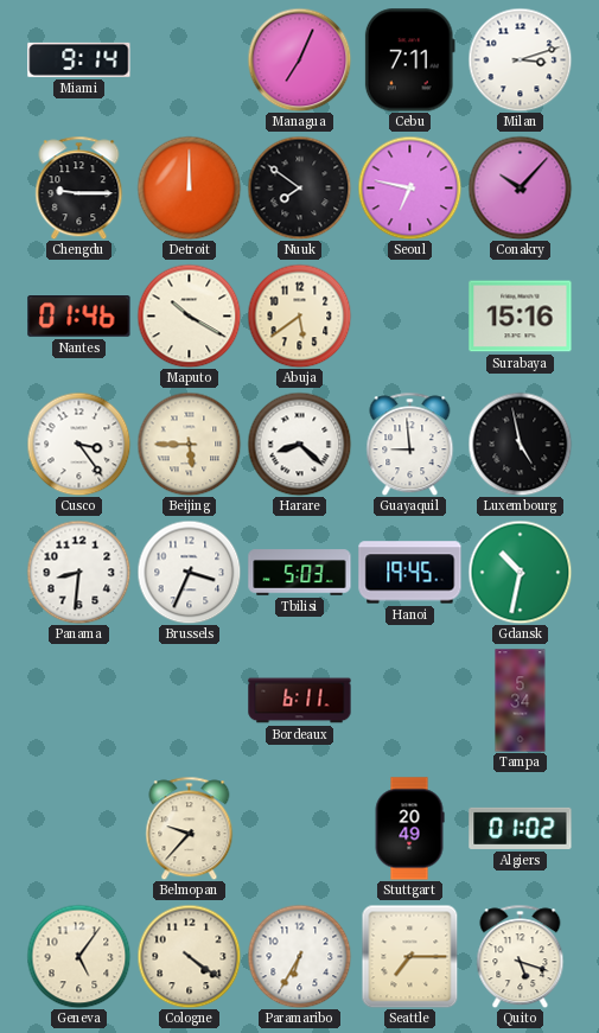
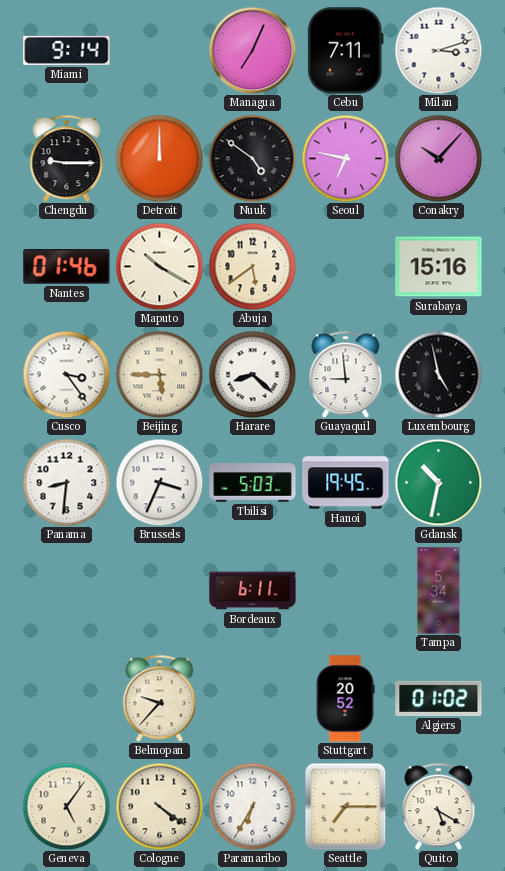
Nuuk: 7:51 -> 4:51
Stuttgart: 20:49 -> 20:52
Quito: 5:18 -> 5:20
